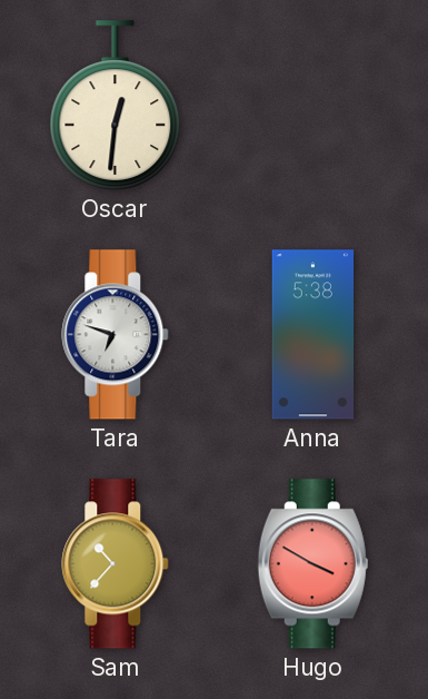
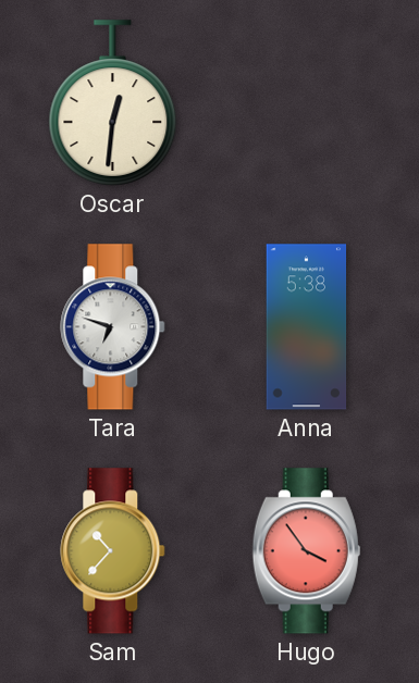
Hugo: 3:50 -> 3:54
